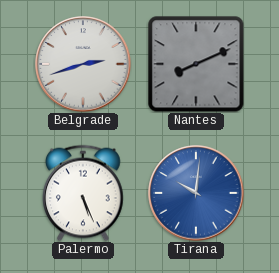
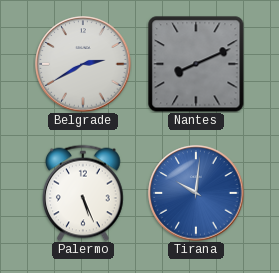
Belgrade: 2:42 -> 2:40
